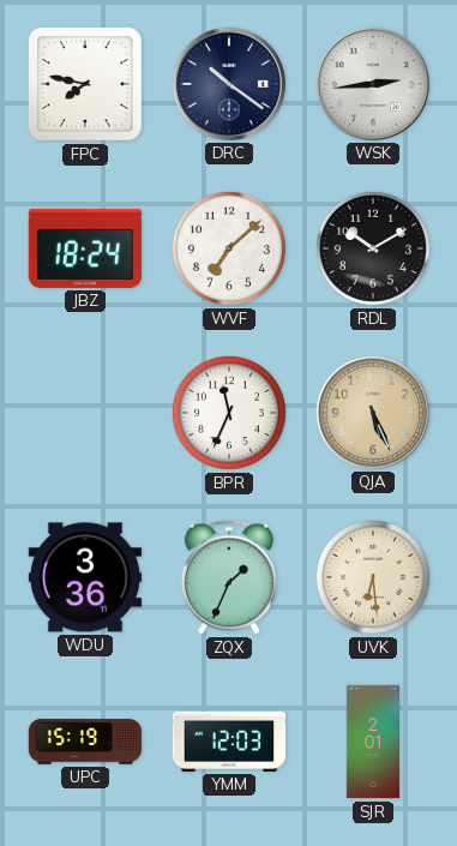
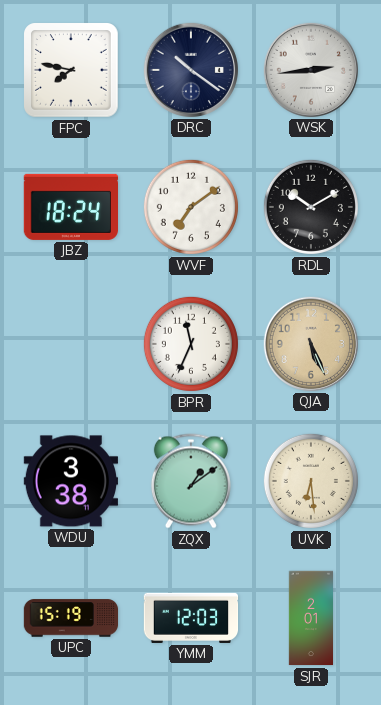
WVF: 7:08 -> 7:09
WDU: 3:36 -> 3:38
ZQX: 1:34 -> 1:09
